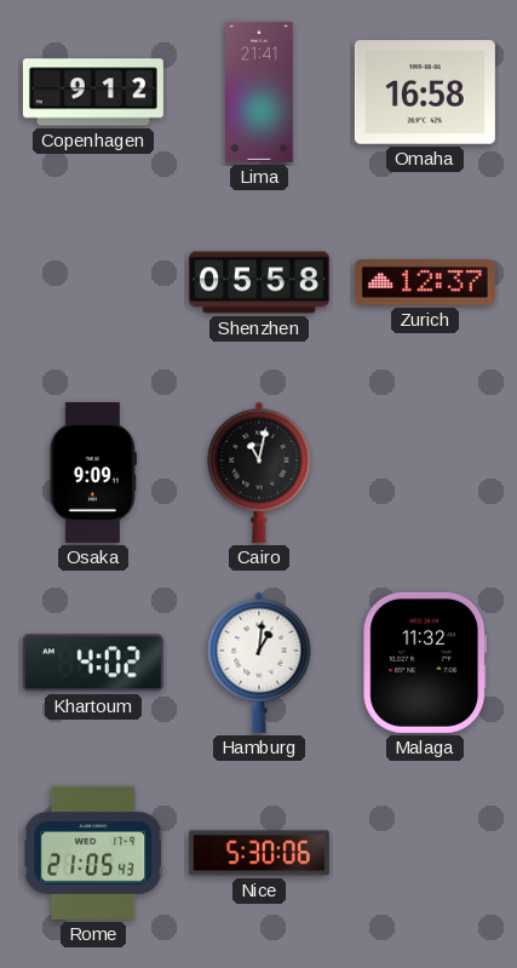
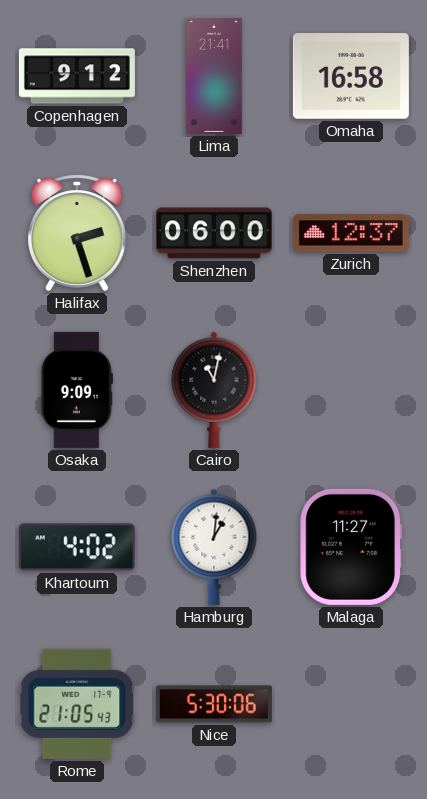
Halifax: none -> 2:27
Shenzhen: 05:58 -> 06:00
Malaga: 11:32 -> 11:27
